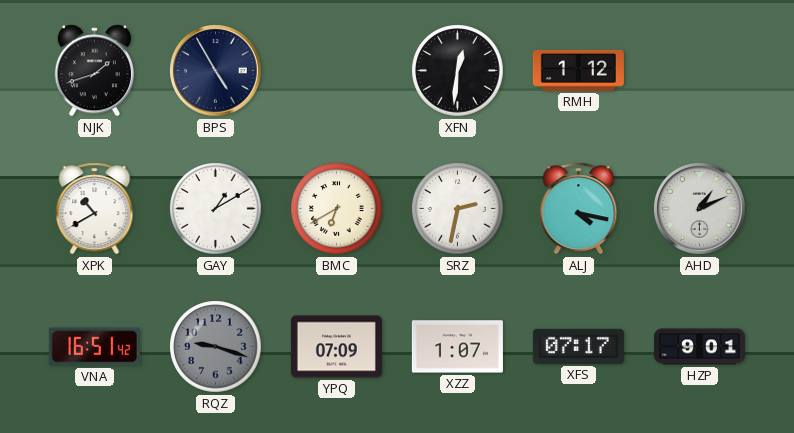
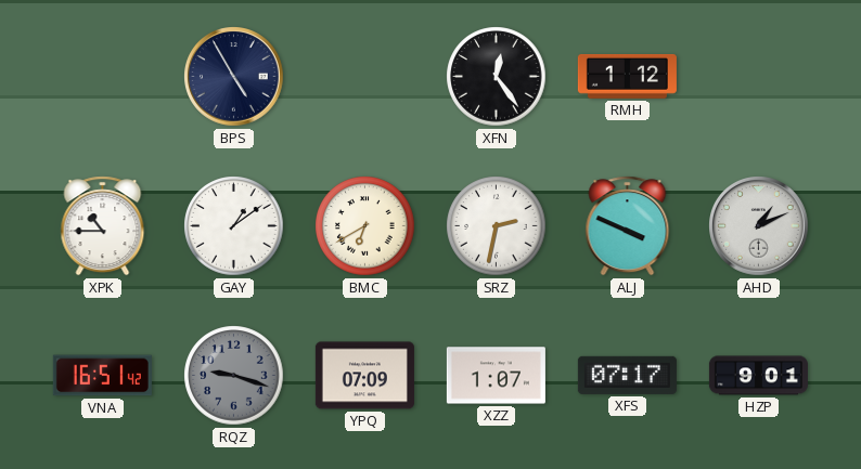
NJK: 1:42 -> none
XFN: 12:31 -> 12:24
XPK: 10:40 -> 10:45
GAY: 1:10 -> 1:09
ALJ: 4:17 -> 3:49
